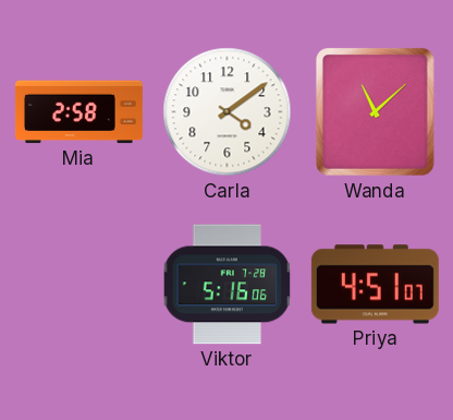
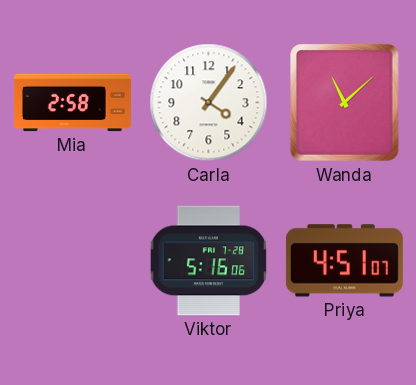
Carla: 4:09 -> 4:06
